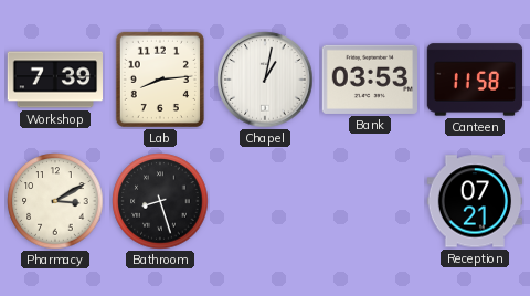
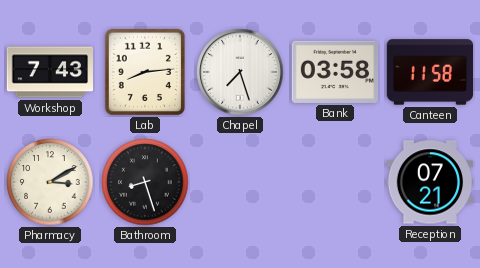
Workshop: 7:39 -> 7:43
Chapel: 1:02 -> 7:27
Bank: 03:53 -> 03:58
